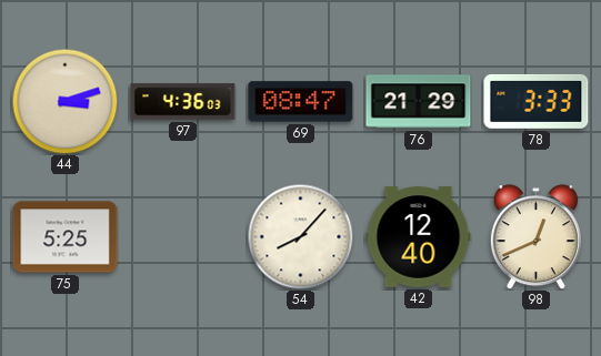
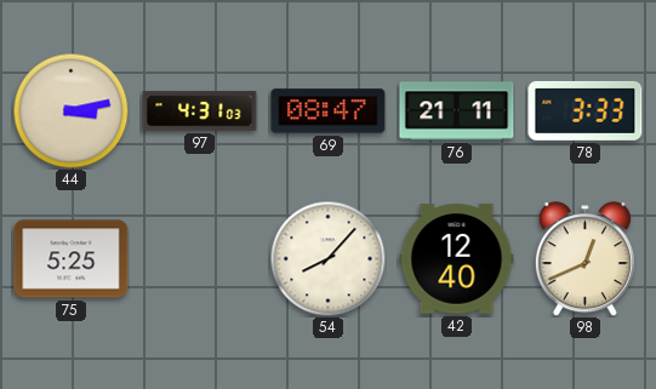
44: 3:12 -> 3:13
97: 4:36 -> 4:31
76: 21:29 -> 21:11
